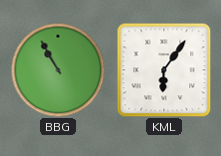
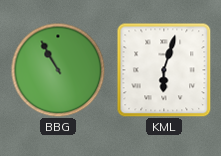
KML: 6:06 -> 6:03
